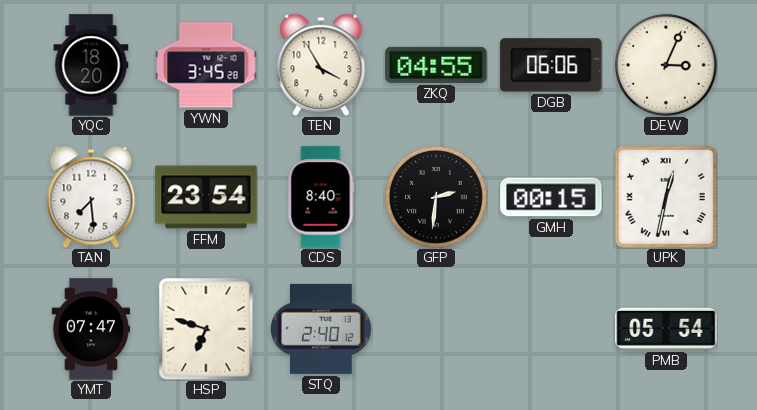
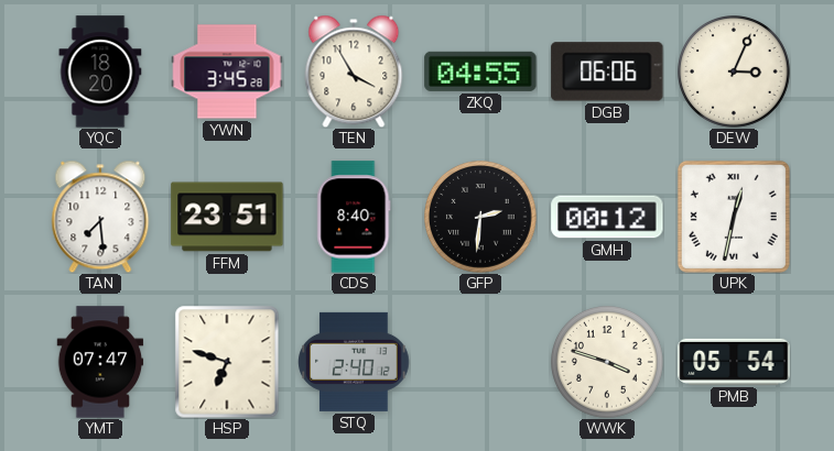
FFM: 23:54 -> 23:51
GMH: 00:15 -> 00:12
WWK: none -> 3:48
